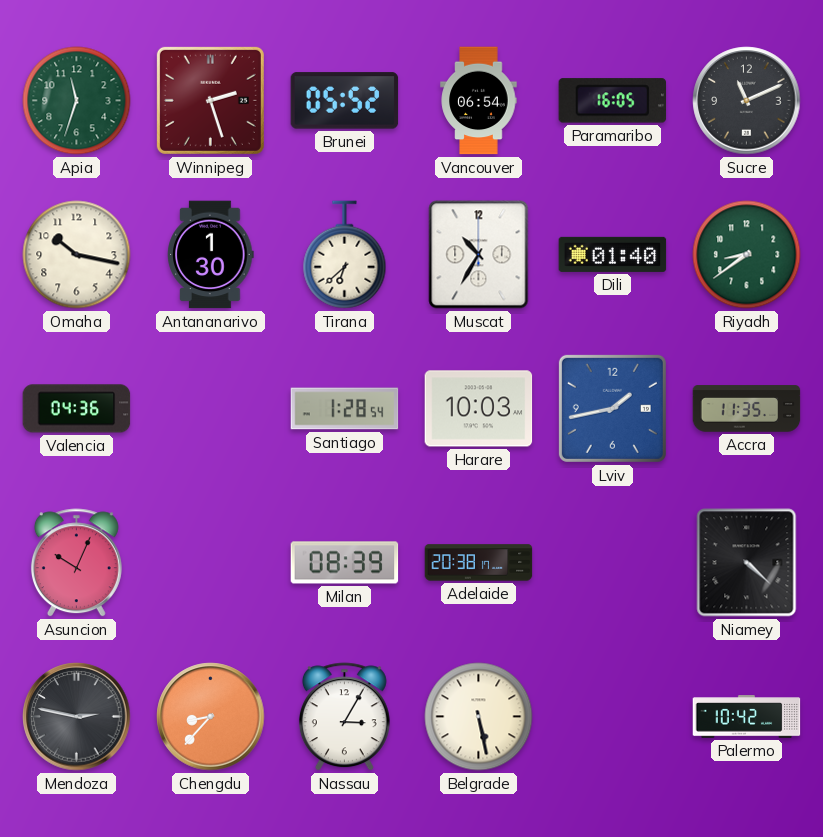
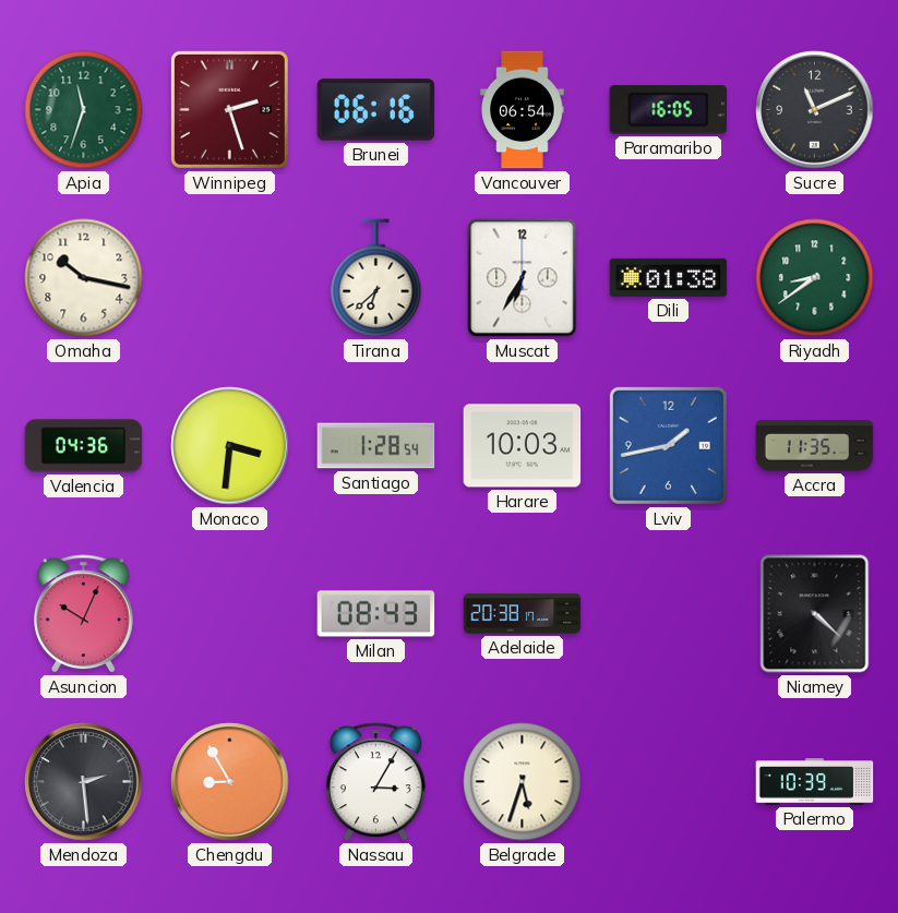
Brunei: 05:52 -> 06:16
Antananarivo: 1:30 -> none
Muscat: 10:35 -> 6:35
Dili: 01:40 -> 01:38
Monaco: none -> 3:31
Milan: 08:39 -> 08:43
Mendoza: 2:47 -> 2:29
Chengdu: 8:37 -> 8:55
Belgrade: 5:28 -> 5:33
Palermo: 10:42 -> 10:39
